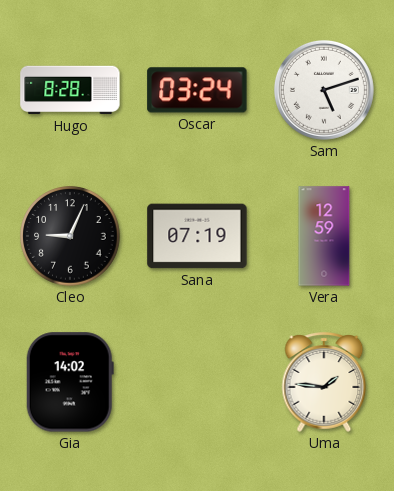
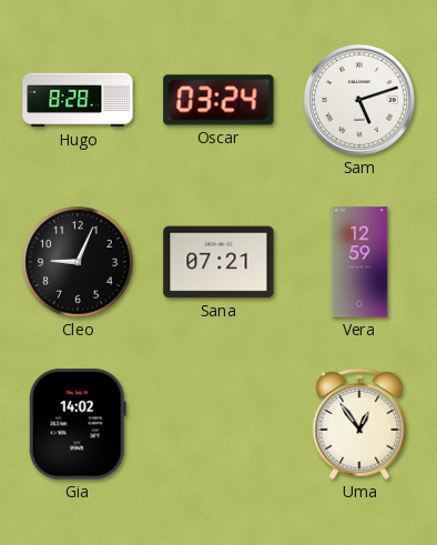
Sana: 07:19 -> 07:21
Uma: 1:46 -> 12:54
